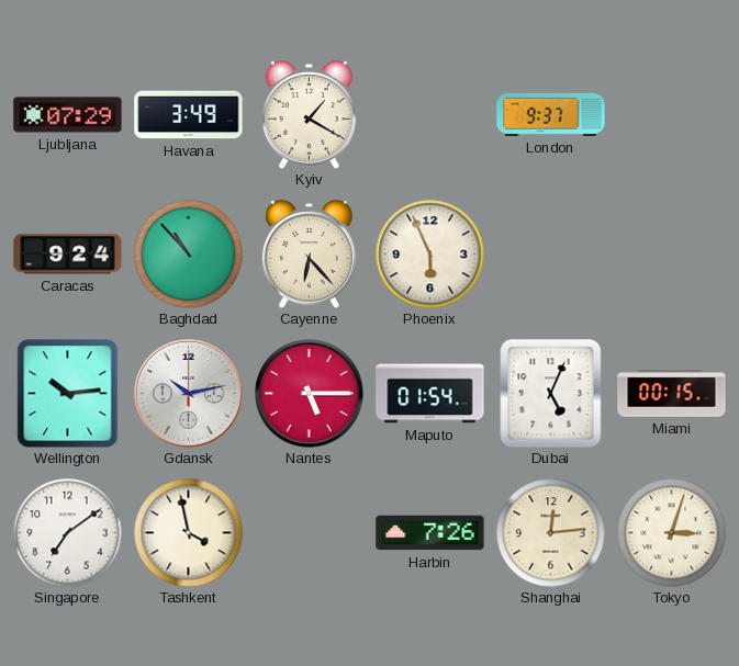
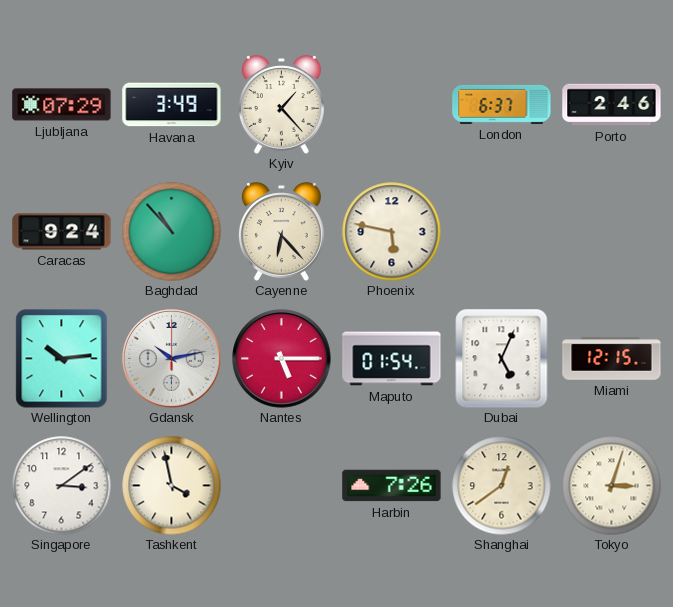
Kyiv: 1:20 -> 1:23
London: 9:37 -> 6:37
Porto: none -> 2:46
Phoenix: 5:56 -> 5:47
Miami: 00:15 -> 12:15
Singapore: 7:09 -> 3:09
Shanghai: 12:14 -> 12:39
